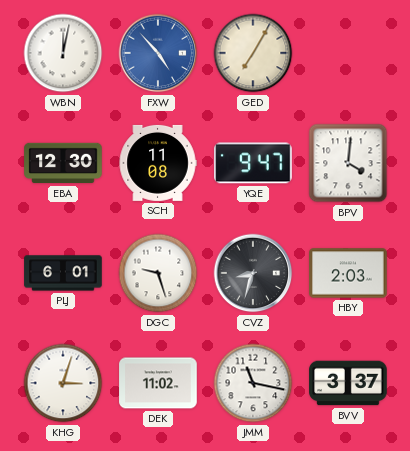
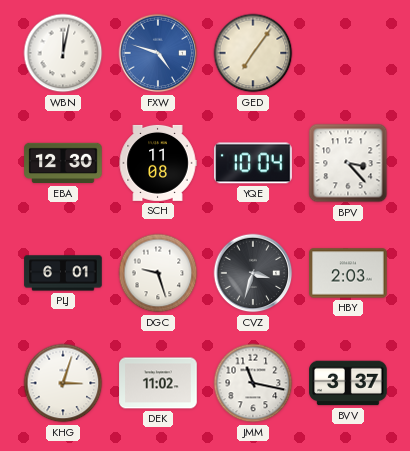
FXW: 4:53 -> 4:48
GED: 7:05 -> 7:06
YQE: 9:47 -> 10:04
BPV: 4:01 -> 3:23
CVZ: 8:33 -> 3:33
